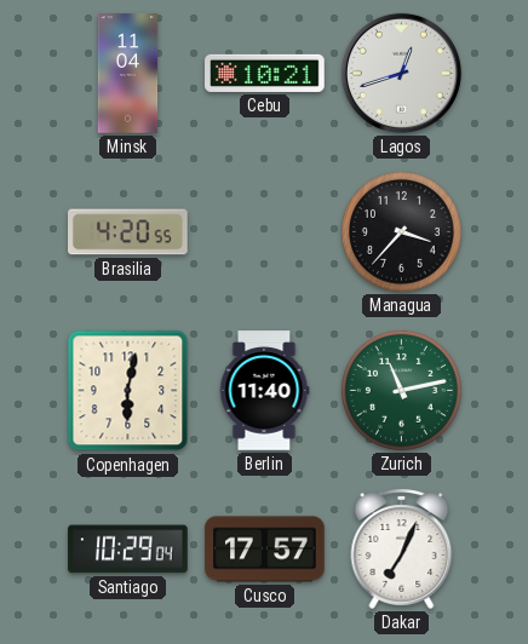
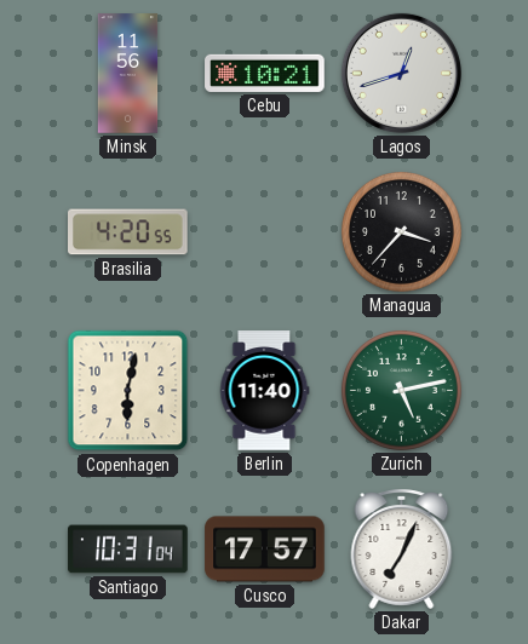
Minsk: 11:04 -> 11:56
Zurich: 11:13 -> 5:13
Santiago: 10:29 -> 10:31
